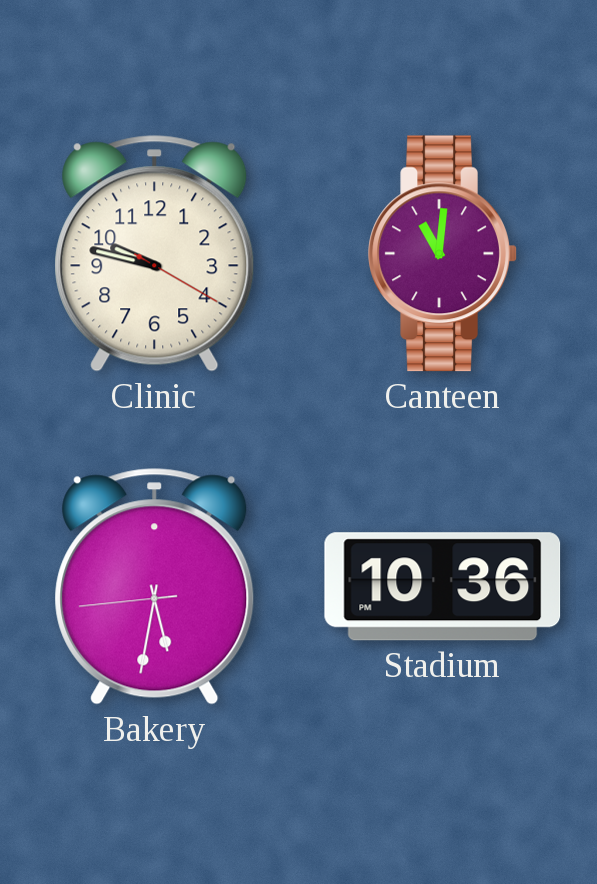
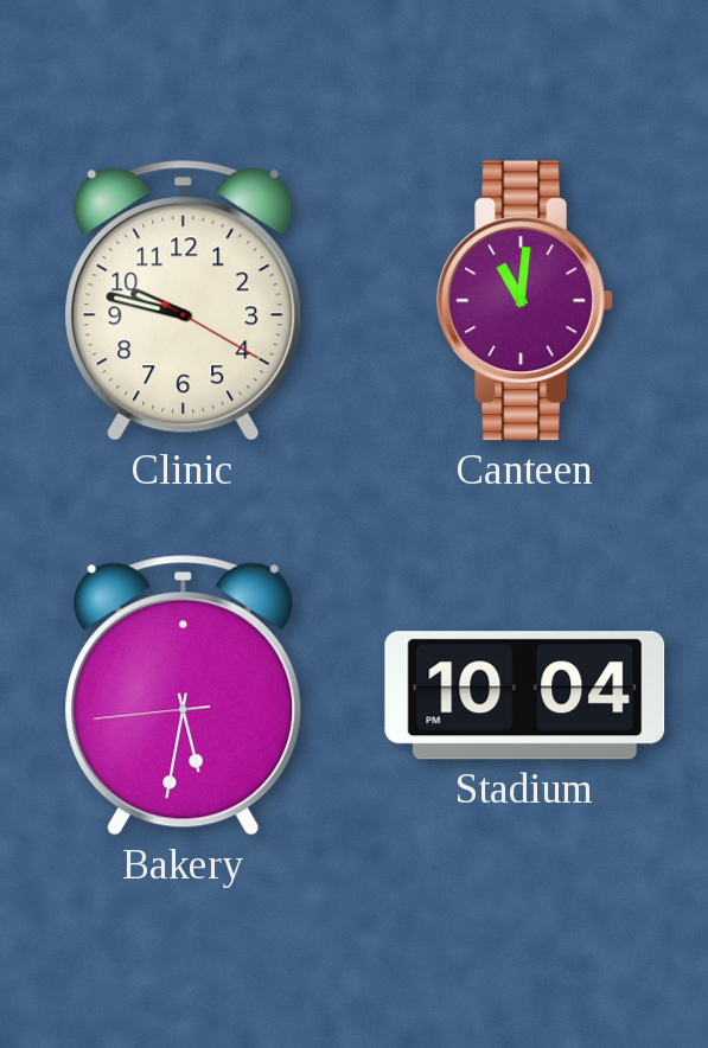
Stadium: 10:36 -> 10:04
